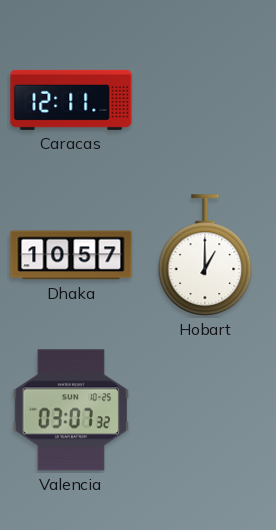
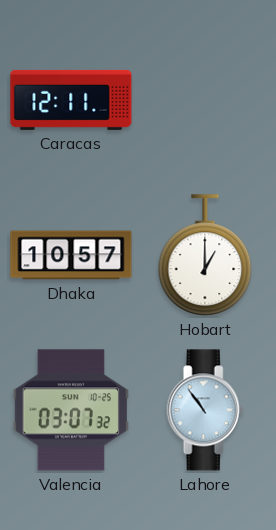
Lahore: none -> 10:54
